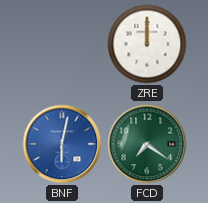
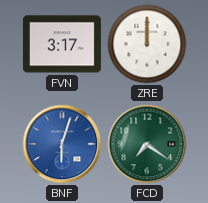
FVN: none -> 3:17
BNF: 6:02 -> 6:03
